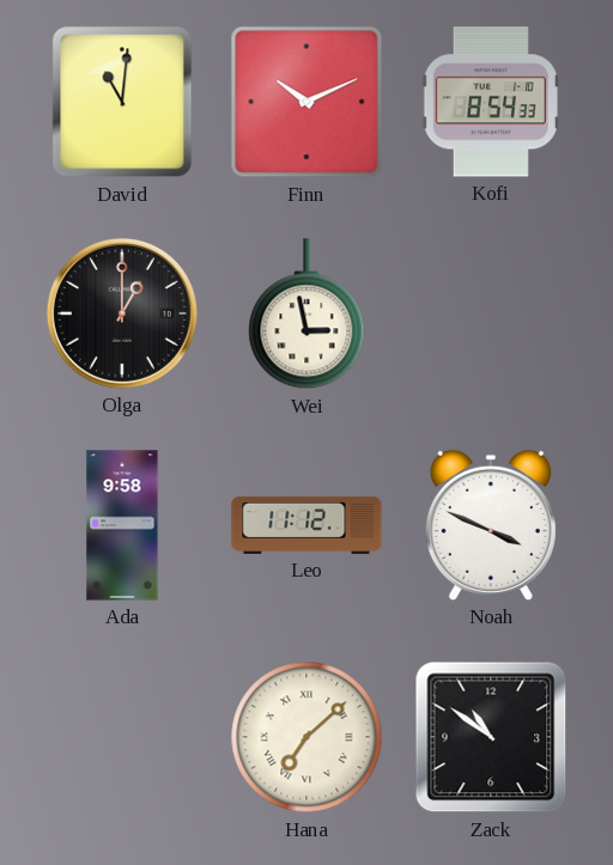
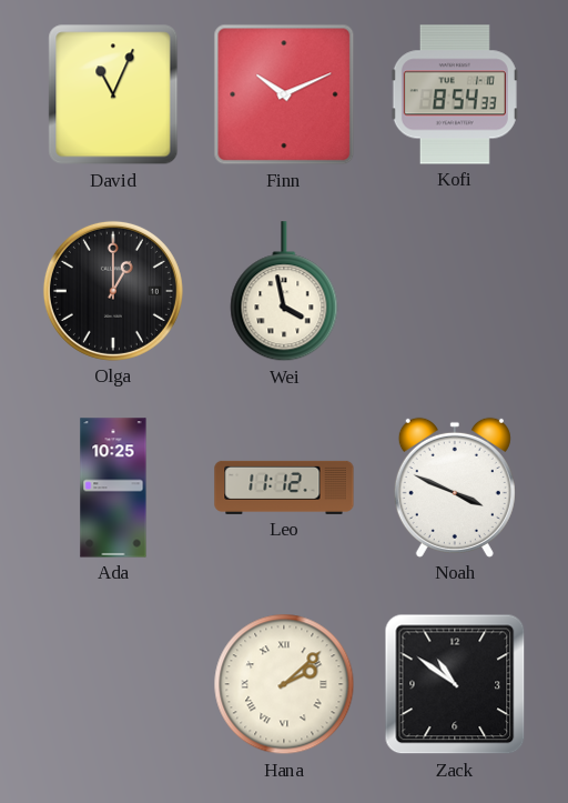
David: 11:01 -> 11:04
Wei: 2:58 -> 3:58
Ada: 9:58 -> 10:25
Hana: 7:08 -> 2:08
